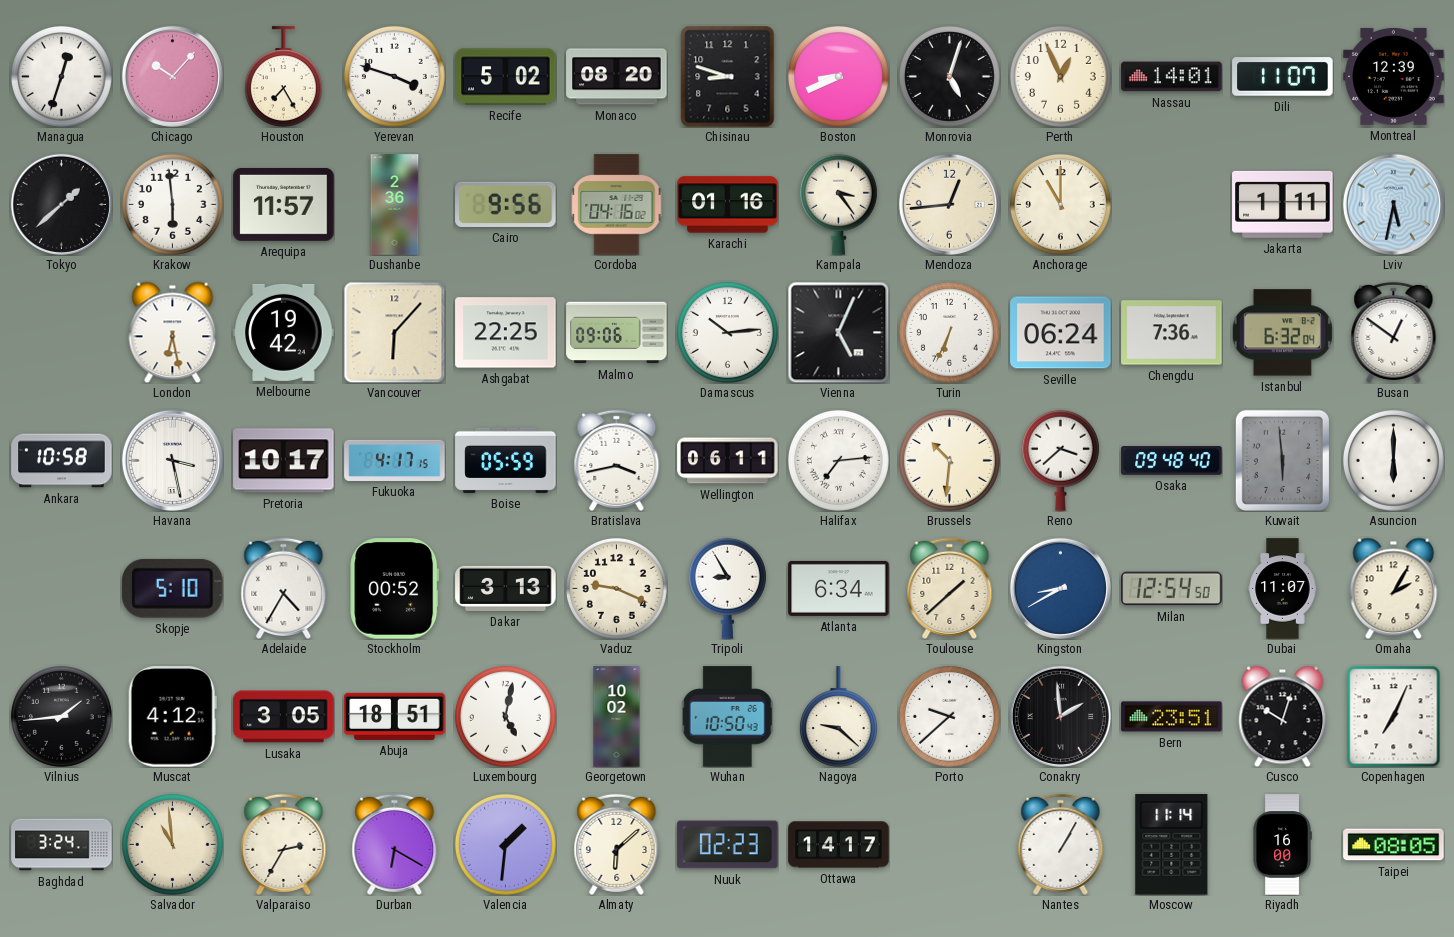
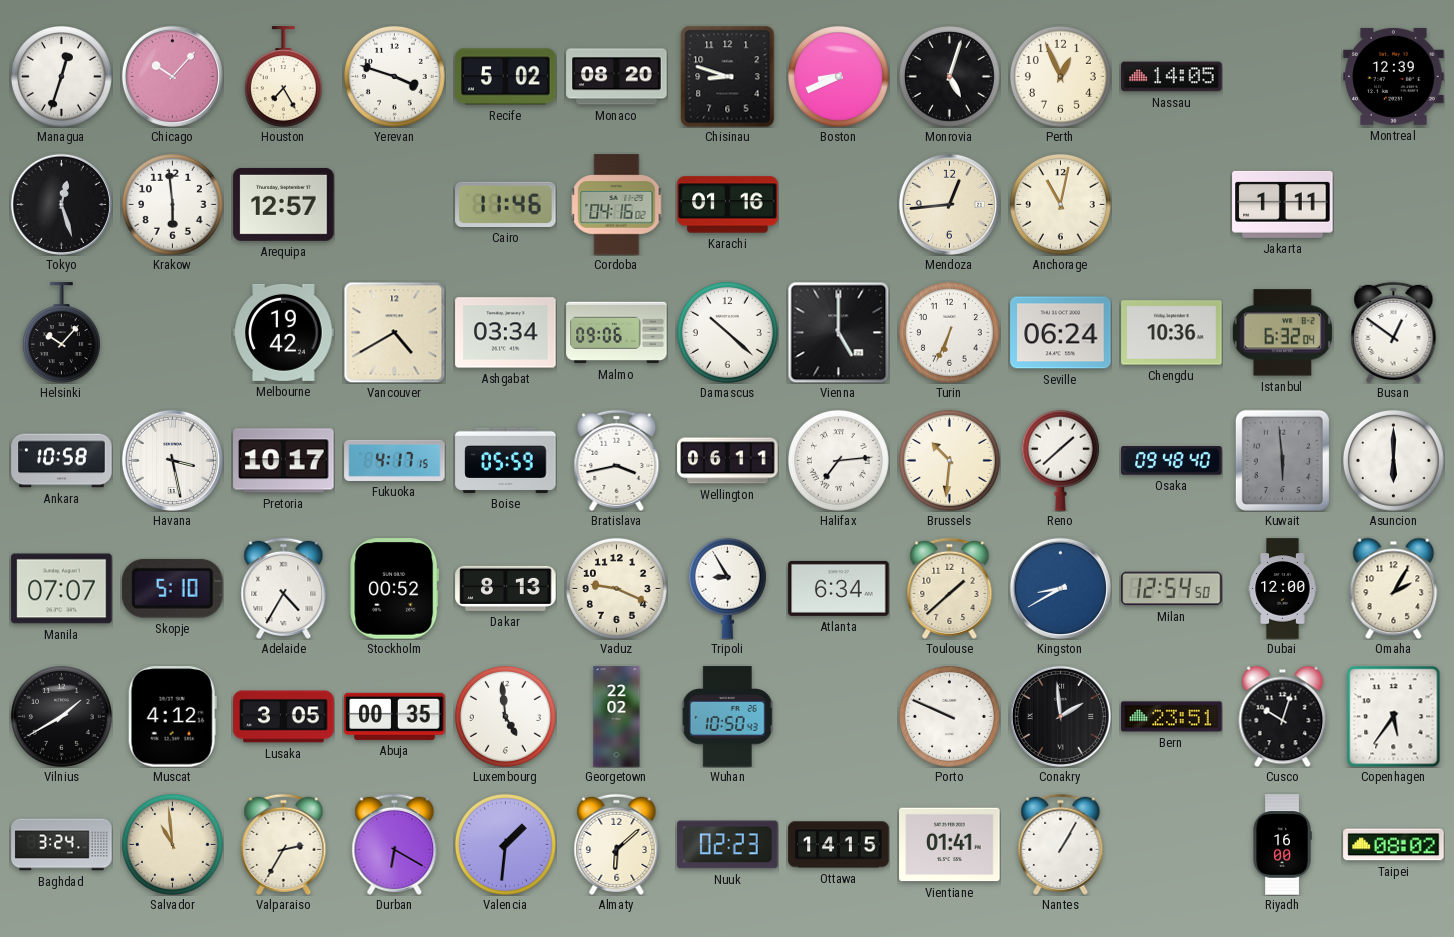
Nassau: 14:01 -> 14:05
Dili: 11:07 -> none
Tokyo: 1:38 -> 12:27
Arequipa: 11:57 -> 12:57
Dushanbe: 2:36 -> none
Cairo: 9:56 -> 11:46
Kampala: 3:24 -> none
Anchorage: 11:00 -> 11:02
Lviv: 5:32 -> none
Helsinki: none -> 10:07
London: 6:28 -> none
Vancouver: 6:07 -> 4:40
Ashgabat: 22:25 -> 03:34
Damascus: 10:14 -> 10:22
Vienna: 5:04 -> 5:00
Chengdu: 7:36 -> 10:36
Reno: 3:38 -> 1:38
Manila: none -> 07:07
Dakar: 3:13 -> 8:13
Dubai: 11:07 -> 12:00
Vilnius: 1:44 -> 1:40
Abuja: 18:51 -> 00:35
Luxembourg: 5:02 -> 4:59
Georgetown: 10:02 -> 22:02
Nagoya: 9:22 -> none
Porto: 9:38 -> 9:49
Copenhagen: 7:04 -> 5:36
Ottawa: 14:17 -> 14:15
Vientiane: none -> 01:41
Moscow: 11:14 -> none
Taipei: 08:05 -> 08:02
